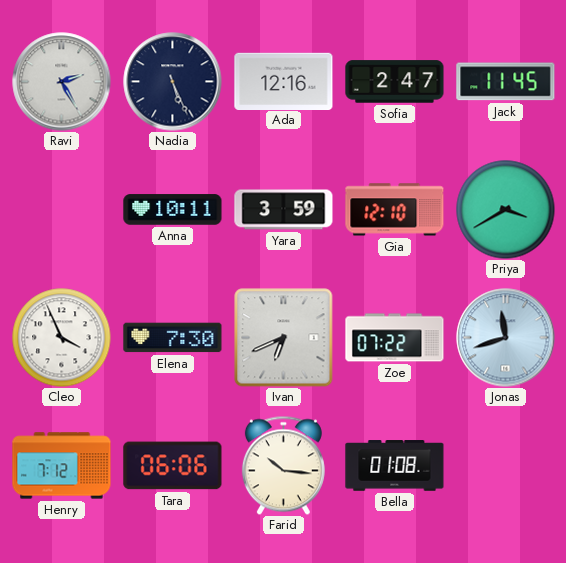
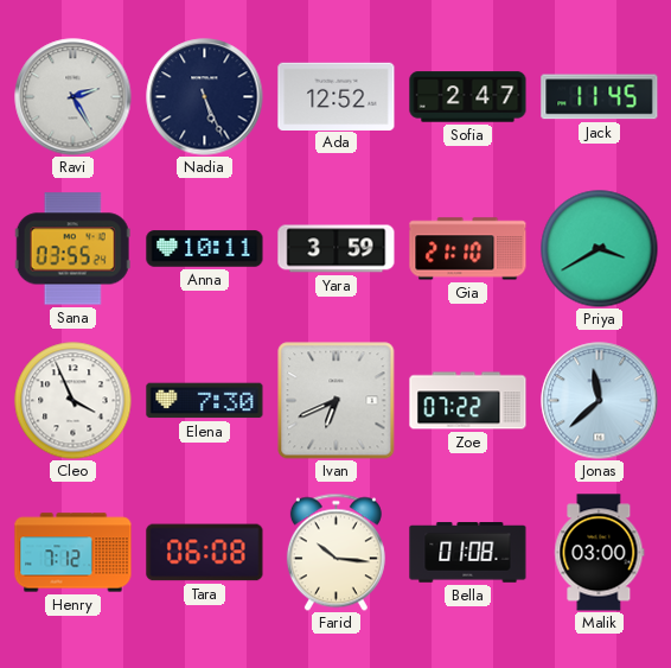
Ada: 12:16 -> 12:52
Sana: none -> 03:55
Gia: 12:10 -> 21:10
Jonas: 11:42 -> 11:38
Tara: 06:06 -> 06:08
Malik: none -> 03:00
